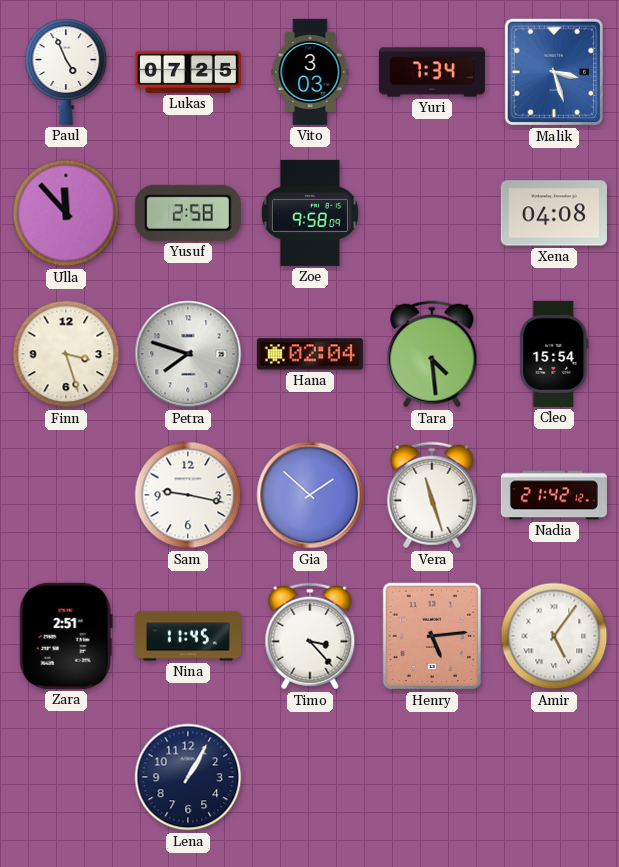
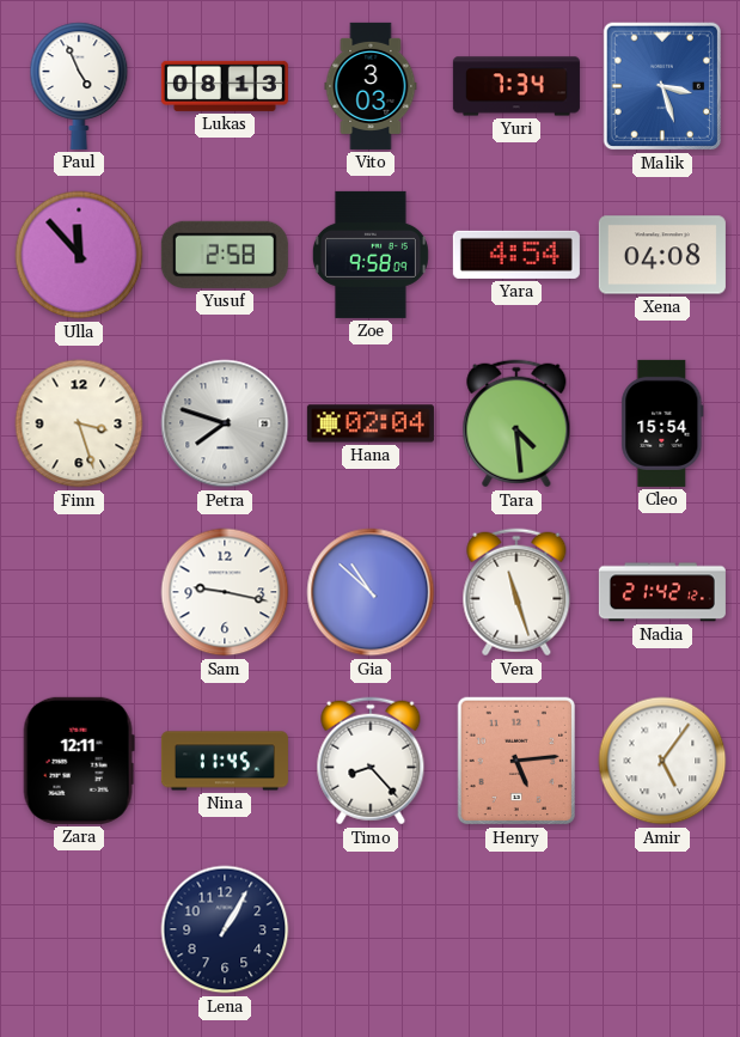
Lukas: 07:25 -> 08:13
Yara: none -> 4:54
Gia: 1:52 -> 10:52
Zara: 2:51 -> 12:11
Timo: 3:23 -> 8:23
